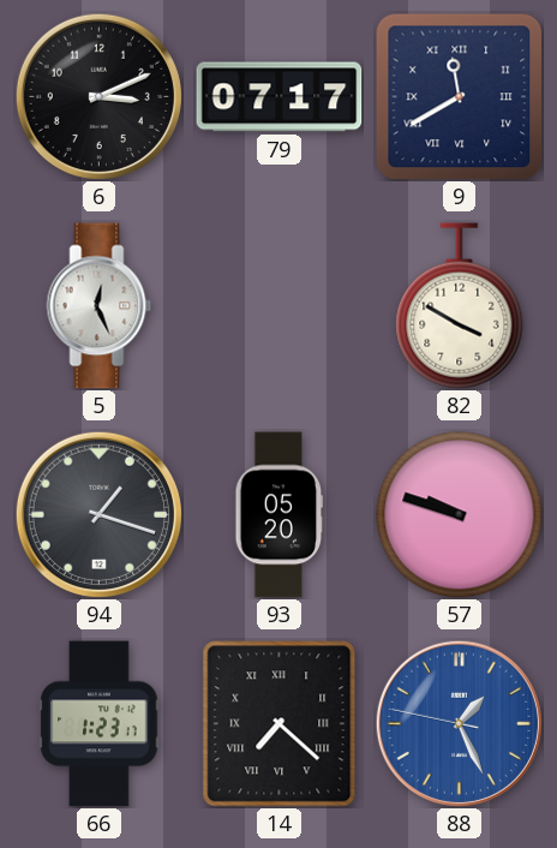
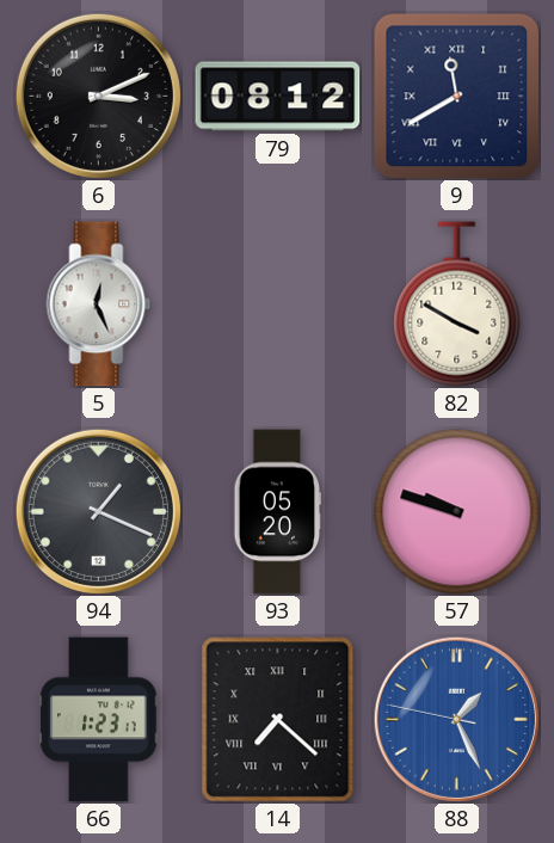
79: 07:17 -> 08:12
94: 1:18 -> 1:19
